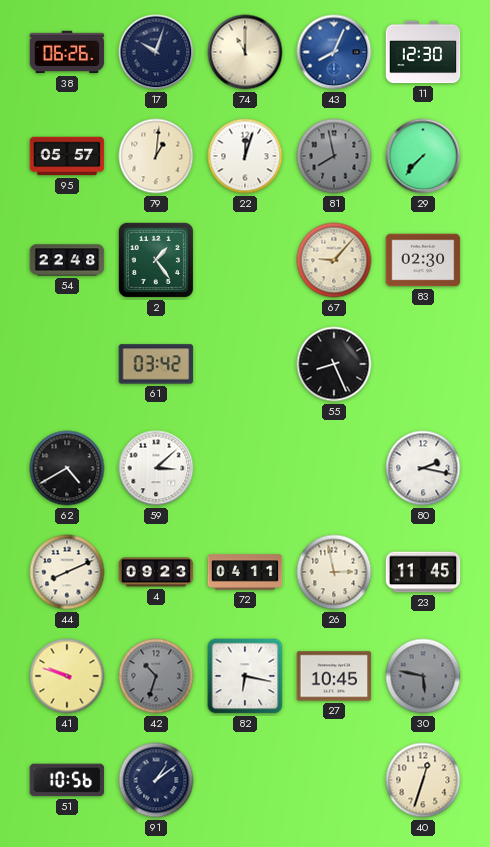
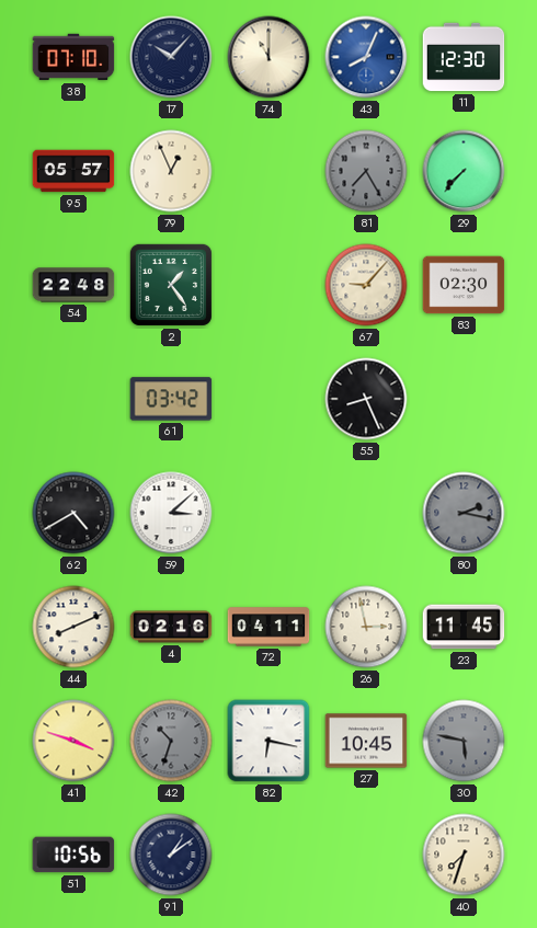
38: 06:26 -> 07:10
17: 10:03 -> 10:07
79: 1:01 -> 12:56
22: 12:03 -> none
81: 7:58 -> 7:25
80 dial: white -> grey
4: 09:23 -> 02:16
41: 9:48 -> 3:48
40: 12:33 -> 7:33
